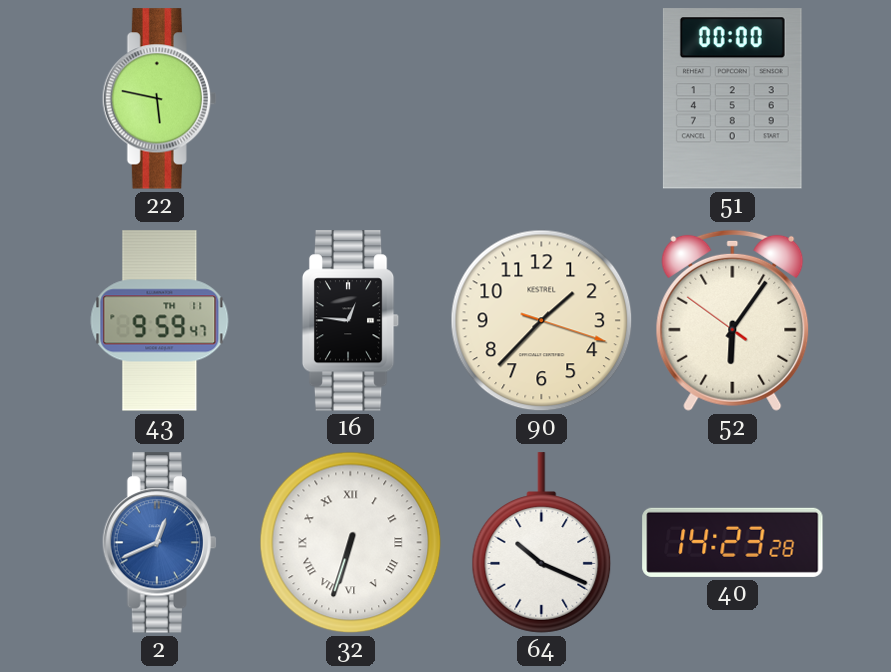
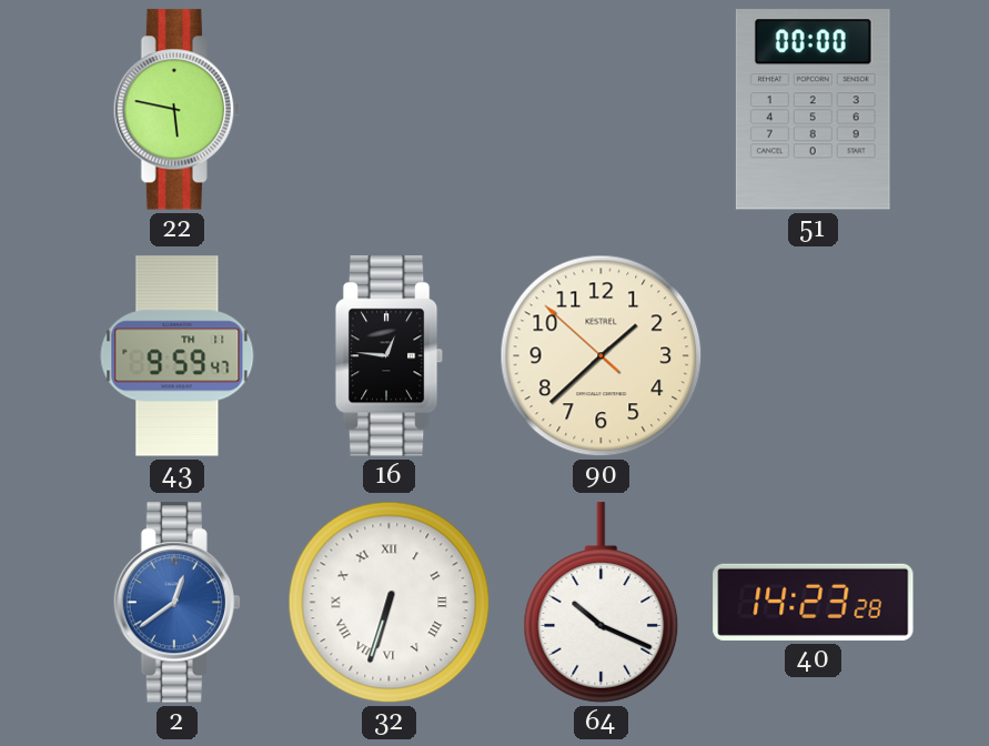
90: 1:37:18 -> 1:37:52
52: 6:05 -> none
2: 12:41 -> 12:39
